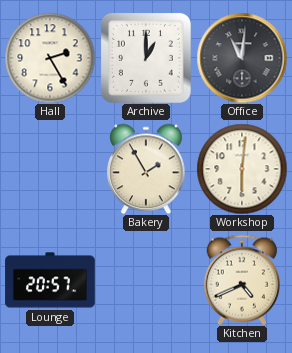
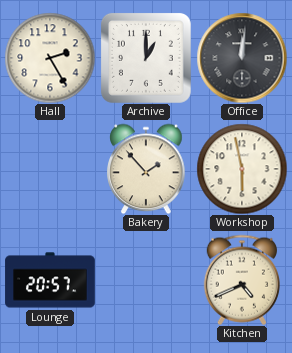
Office: 11:01 -> 12:01
Bakery: 1:55 -> 1:53
Workshop: 6:01 -> 5:58
